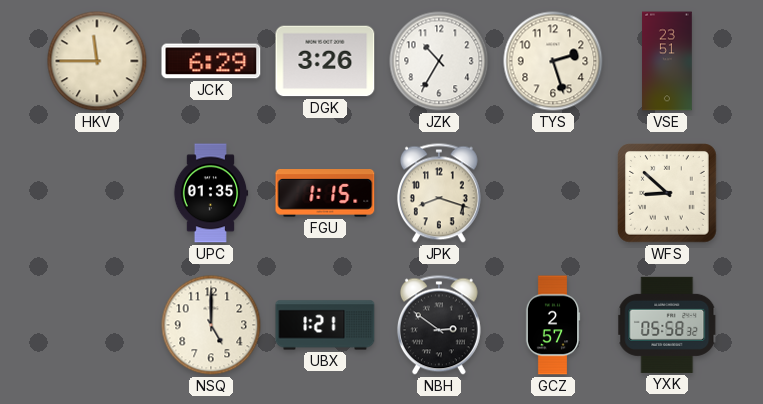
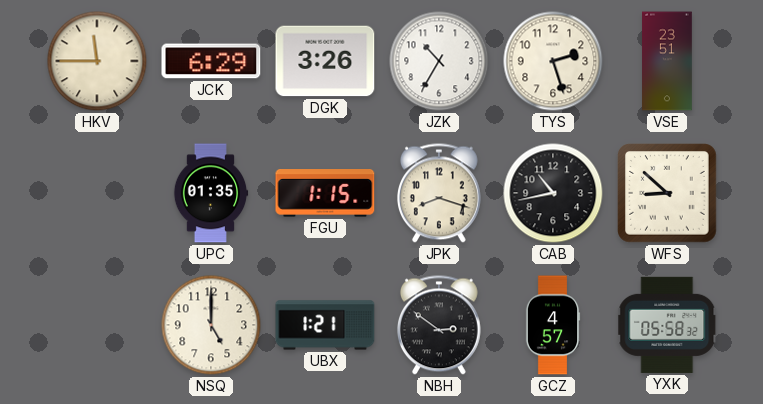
CAB: none -> 10:43
GCZ: 2:57 -> 4:57
